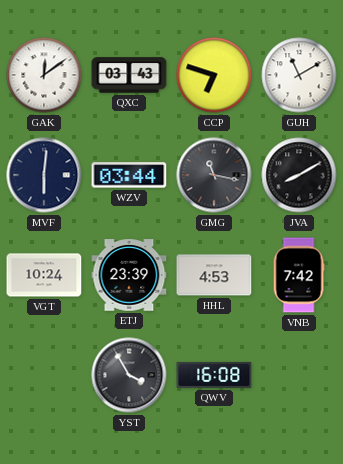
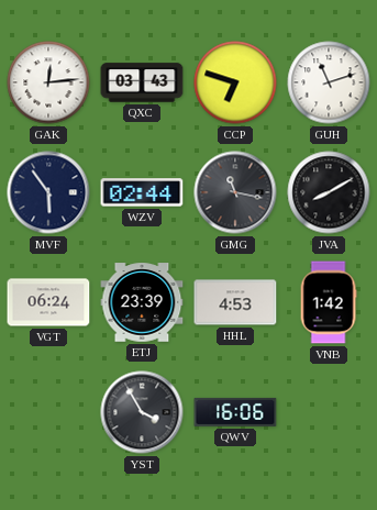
GAK: 12:09 -> 12:14
GUH: 11:10 -> 11:12
MVF: 6:01 -> 5:54
WZV: 03:44 -> 02:44
VGT: 10:24 -> 06:24
VNB: 7:42 -> 1:42
QWV: 16:08 -> 16:06
